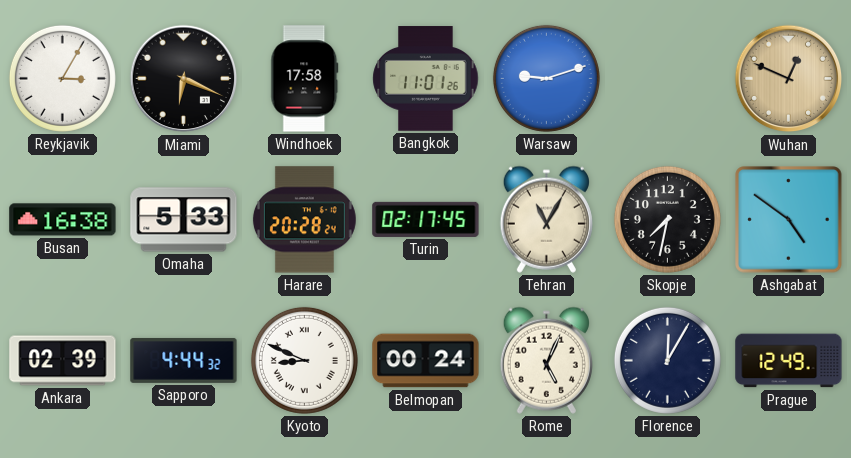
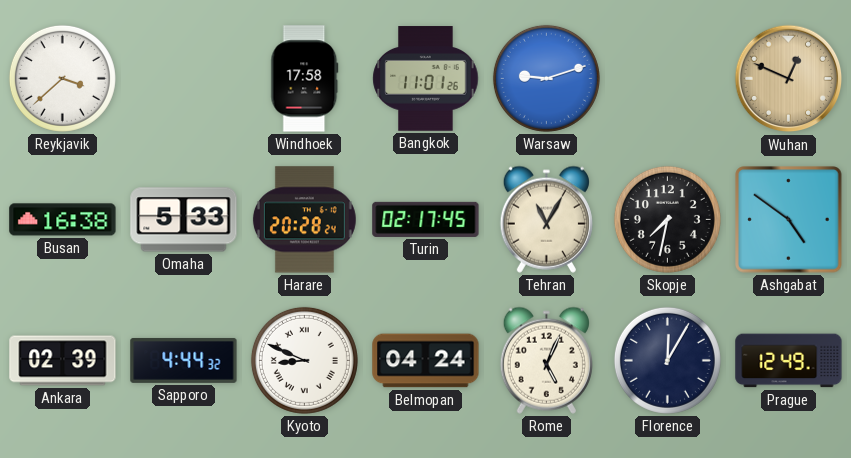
Reykjavik: 3:05 -> 3:38
Miami: 6:19 -> none
Belmopan: 00:24 -> 04:24
